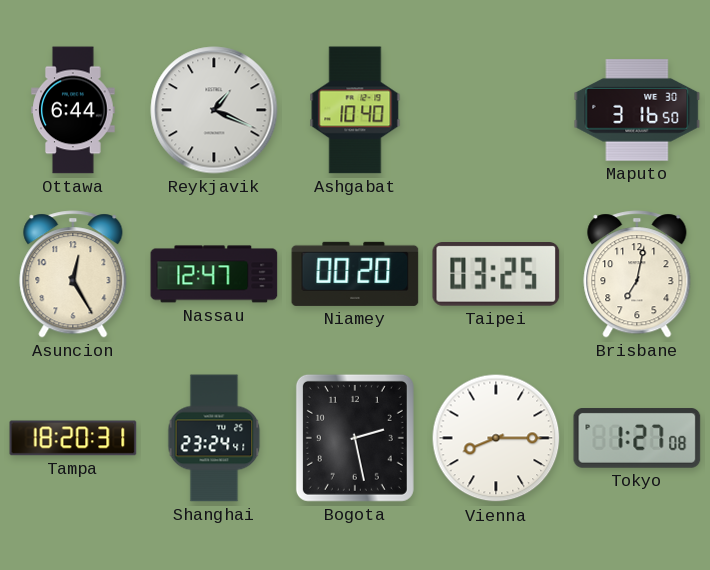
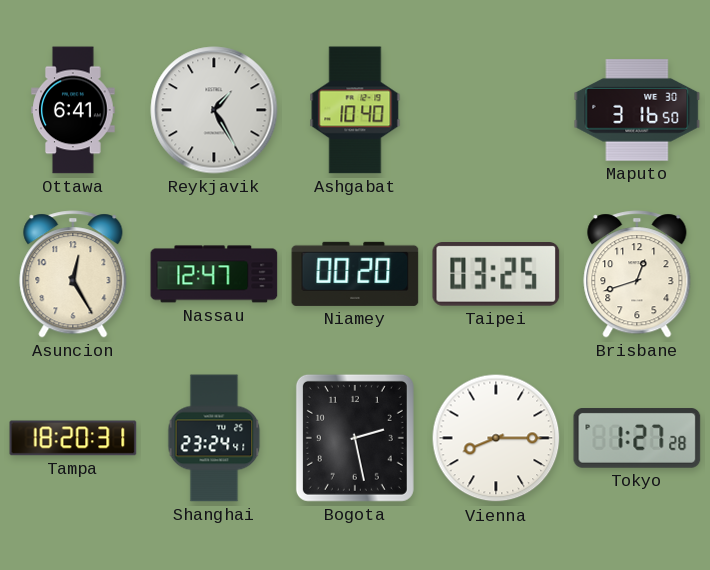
Ottawa: 6:44 -> 6:41
Reykjavik: 1:19 -> 1:25
Brisbane: 7:02 -> 12:42
Tokyo: 1:27:08 -> 1:27:28
